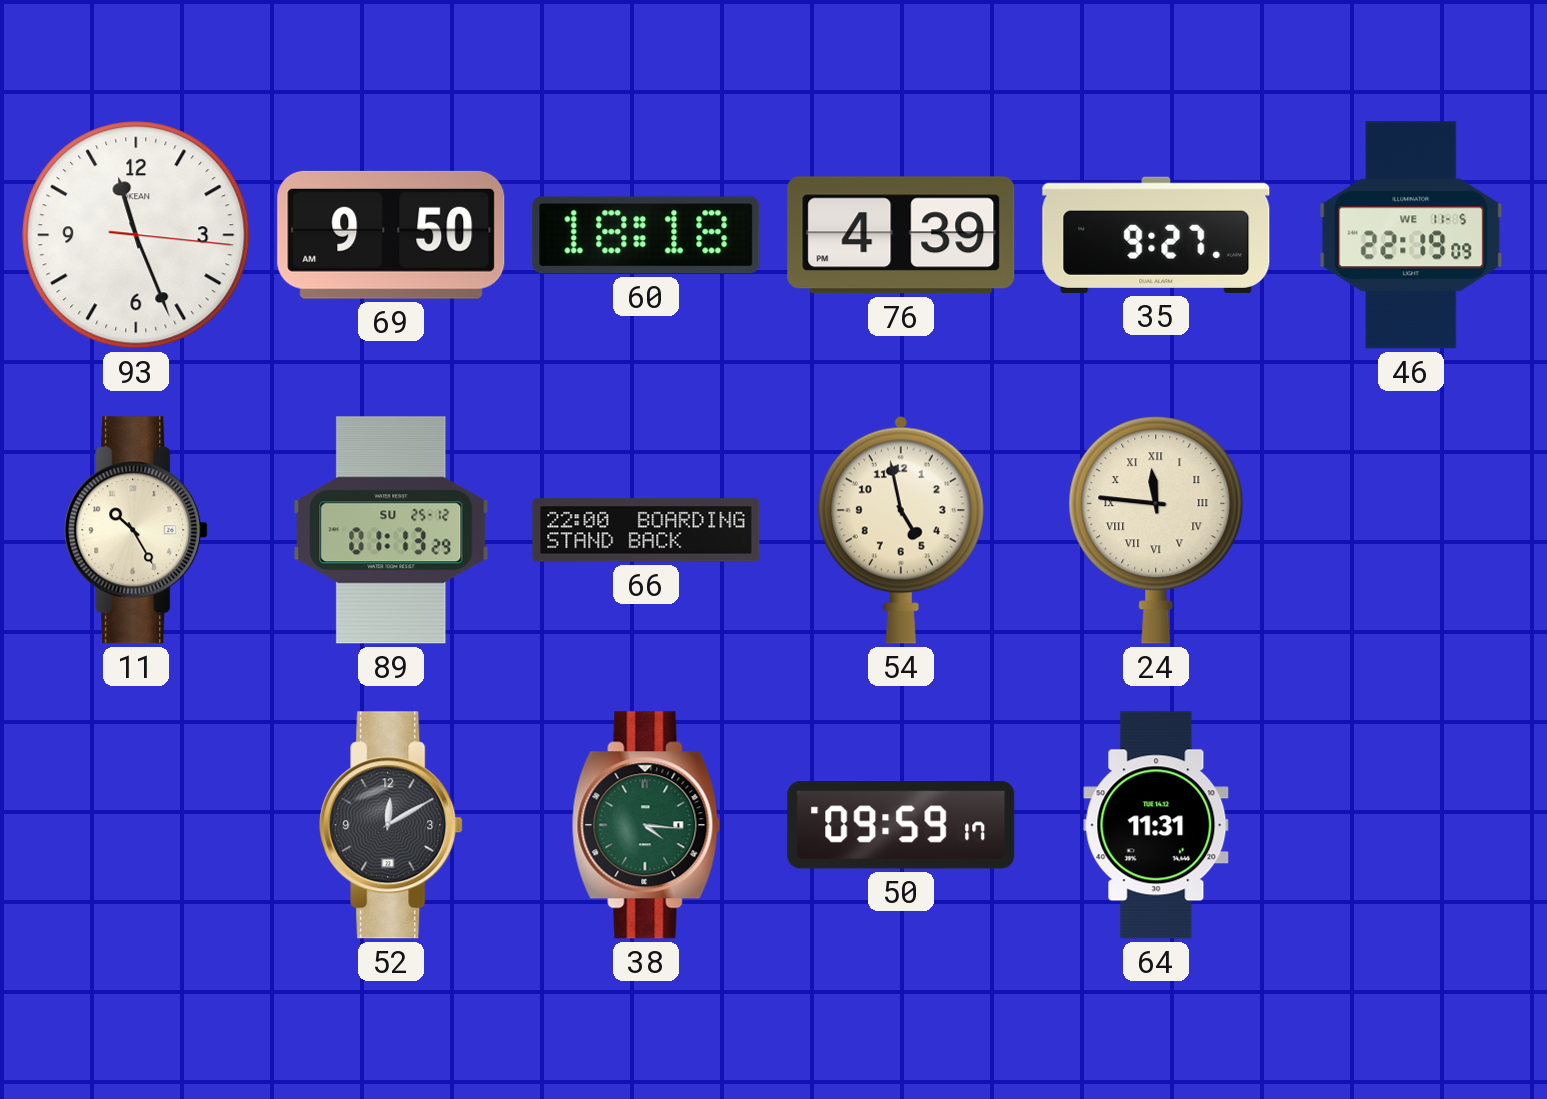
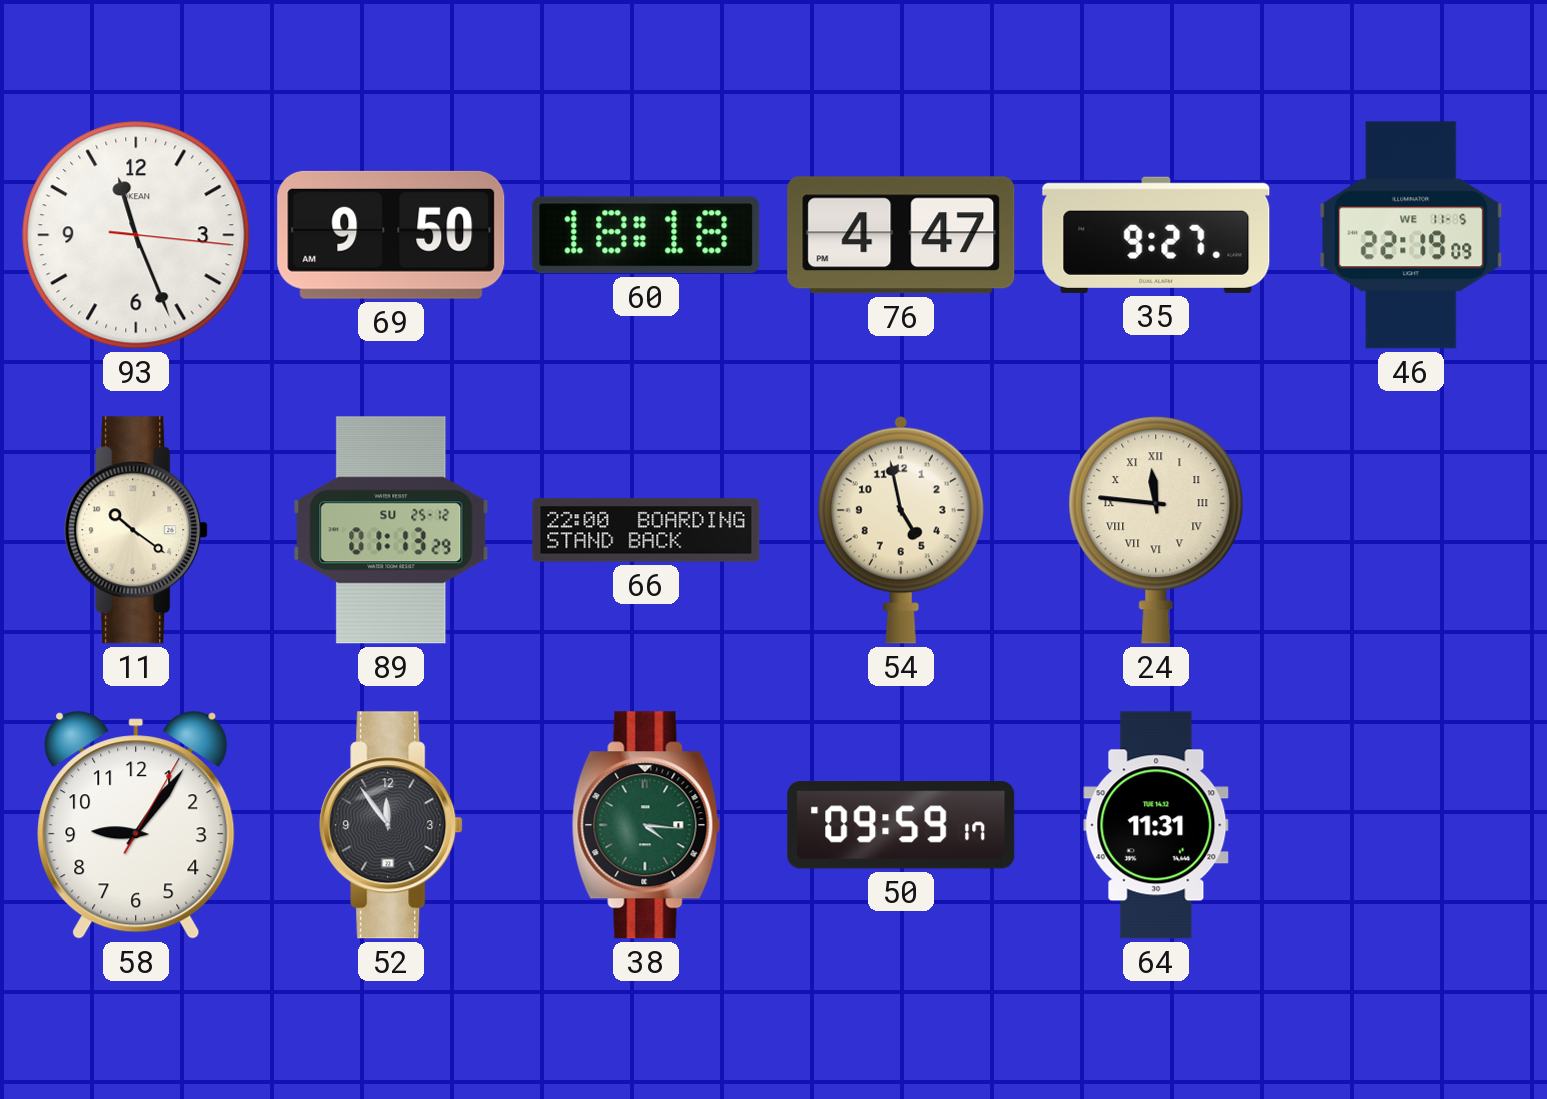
76: 4:39 -> 4:47
11: 10:25 -> 10:21
58: none -> 9:06
52: 12:10 -> 11:54
